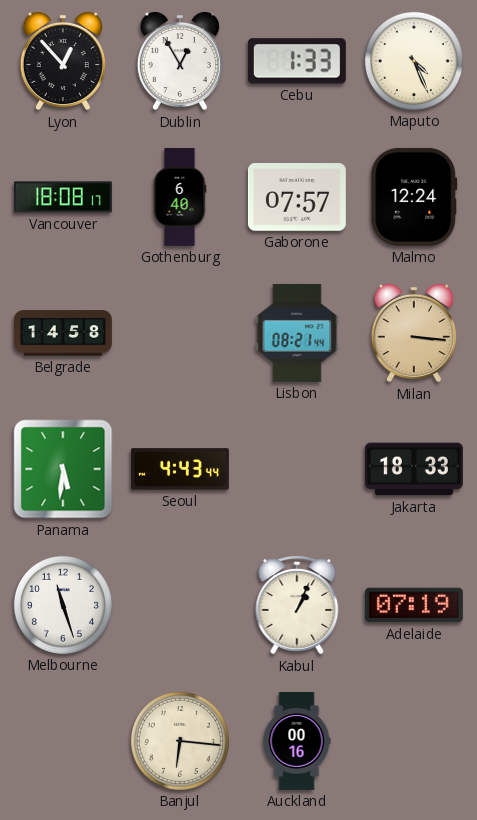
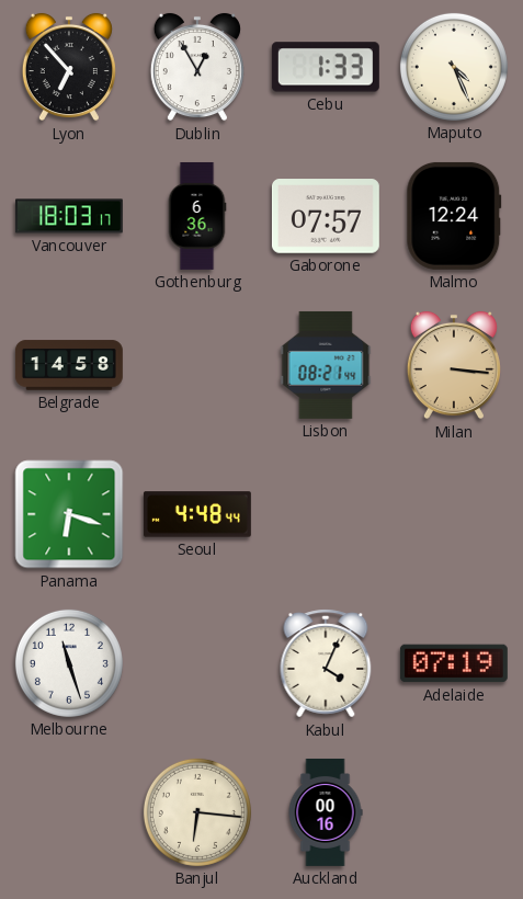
Lyon: 12:53 -> 6:53
Vancouver: 18:08 -> 18:03
Gothenburg: 6:40 -> 6:36
Panama: 5:31 -> 6:18
Seoul: 4:43 -> 4:48
Jakarta: 18:33 -> none
Kabul: 1:04 -> 4:04
